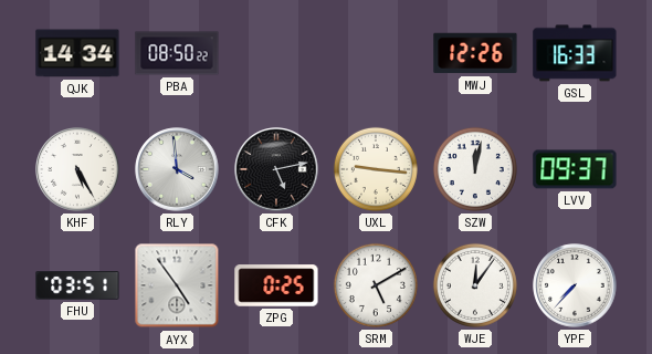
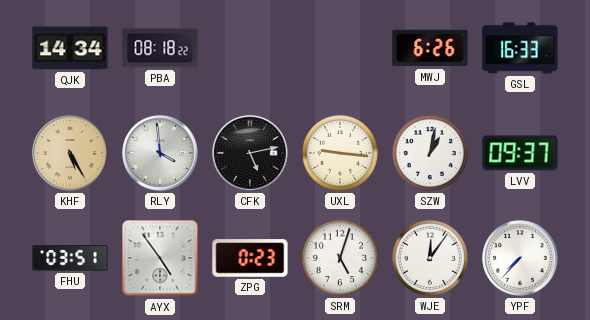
PBA: 08:50 -> 08:18
MWJ: 12:26 -> 6:26
KHF dial: white -> champagne
SZW: 12:02 -> 1:02
ZPG: 0:25 -> 0:23
SRM: 5:10 -> 5:03
